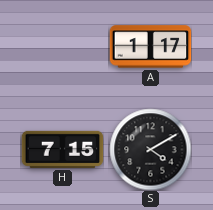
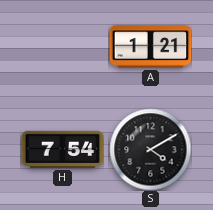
A: 1:17 -> 1:21
H: 7:15 -> 7:54
